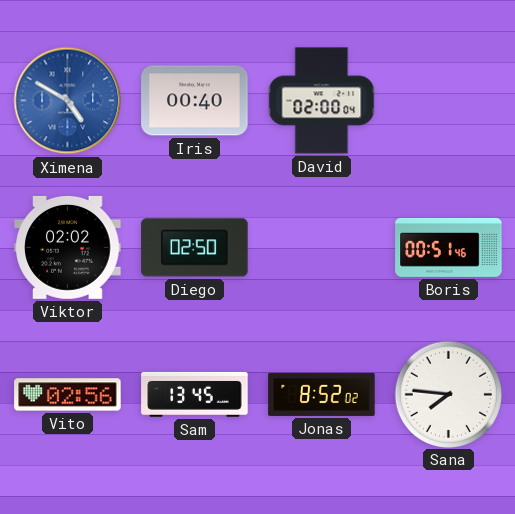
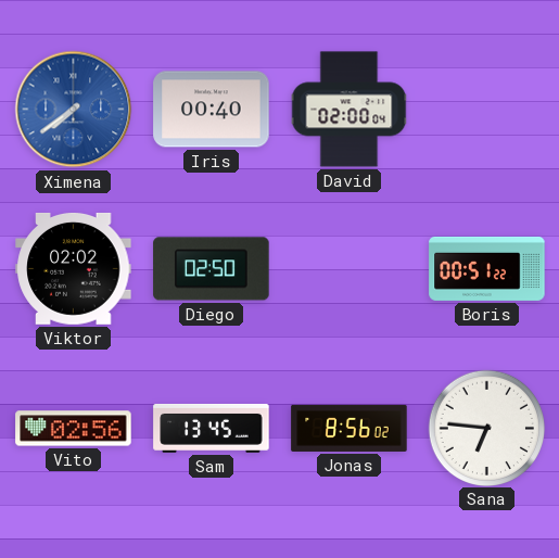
Ximena: 4:50 -> 7:39
Boris: 00:51:46 -> 00:51:22
Jonas: 8:52 -> 8:56
Sana: 7:46 -> 6:46
